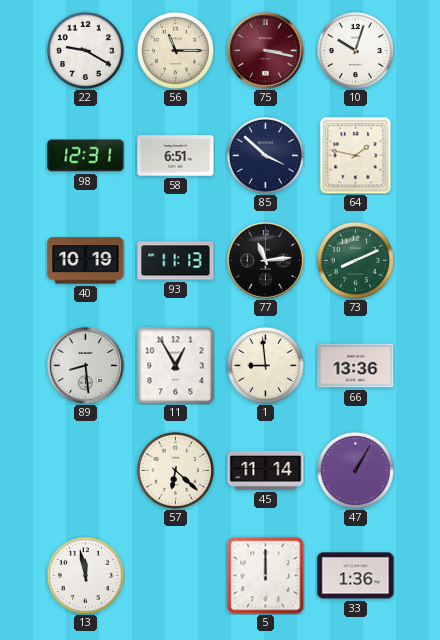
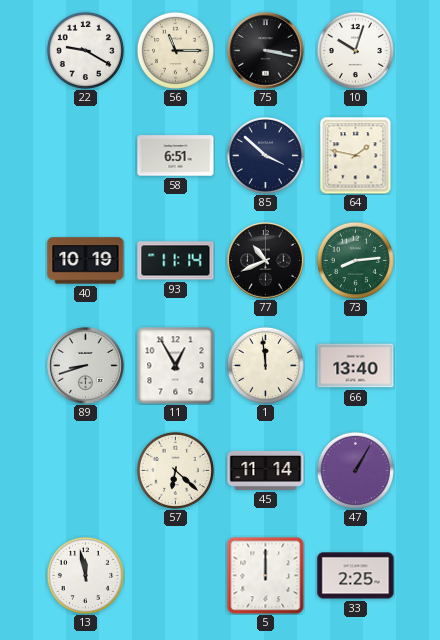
75 dial: burgundy -> black
98: 12:31 -> none
93: 11:13 -> 11:14
77: 11:14 -> 10:41
73: 8:11 -> 8:14
89: 8:29 -> 8:42
1: 8:59 -> 11:59
66: 13:36 -> 13:40
33: 1:36 -> 2:25
